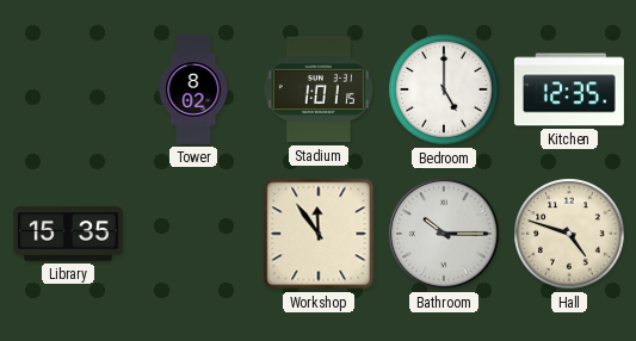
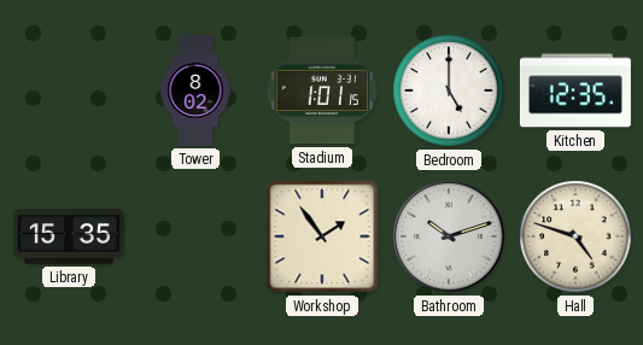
Workshop: 11:54 -> 1:54
Bathroom: 10:15 -> 10:12
